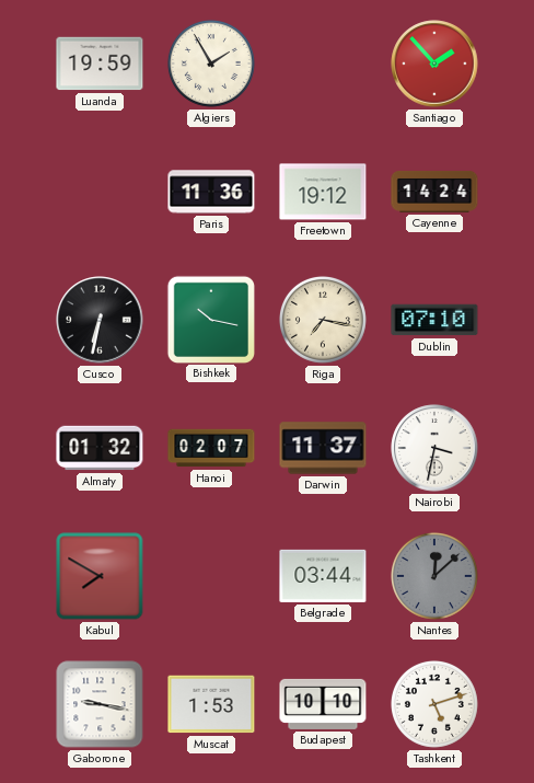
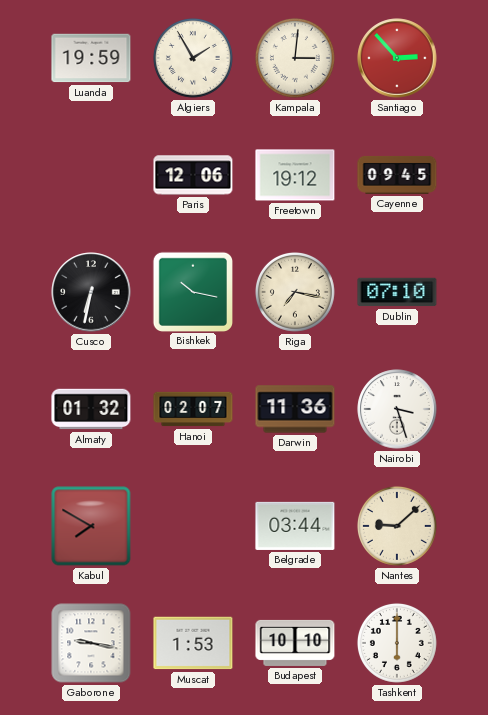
Kampala: none -> 3:01
Santiago: 1:53 -> 2:53
Paris: 11:36 -> 12:06
Cayenne: 14:24 -> 09:45
Darwin: 11:37 -> 11:36
Nairobi: 3:32 -> 3:27
Nantes: 12:08 -> 9:08
Nantes dial: grey -> cream
Tashkent: 5:12 -> 6:00
